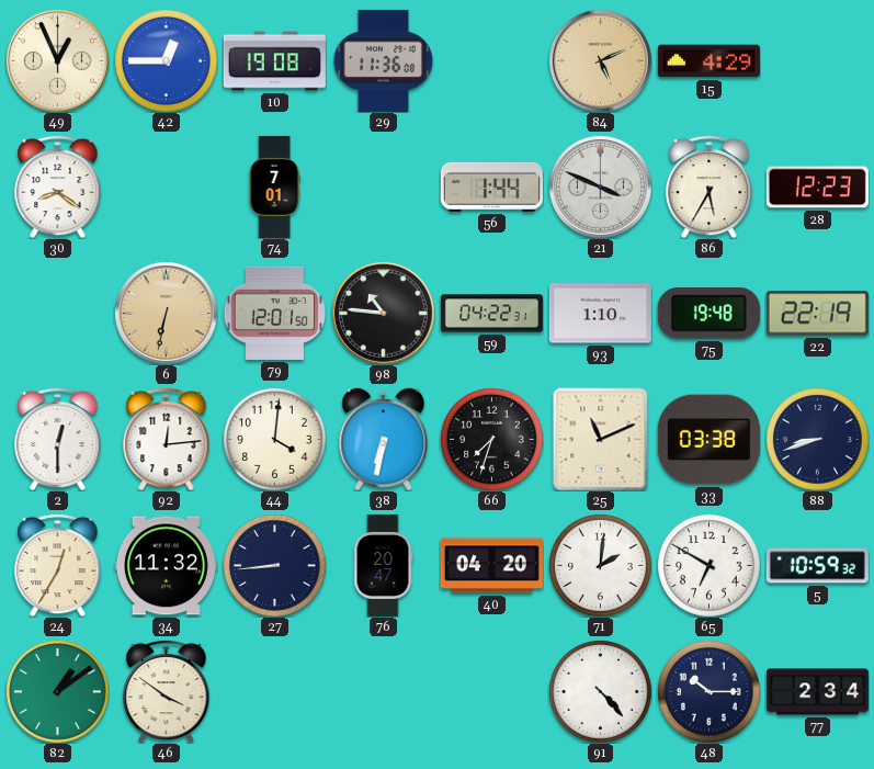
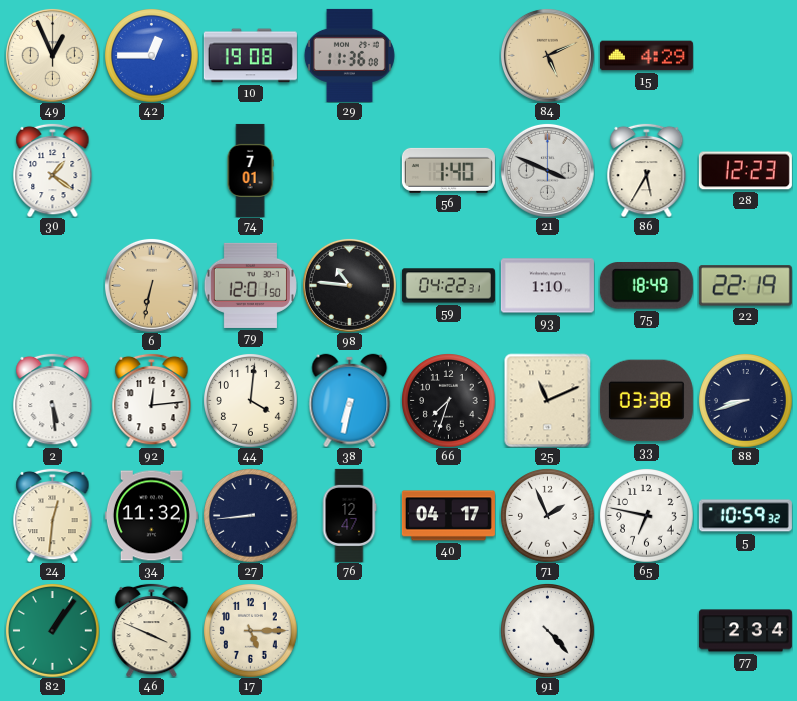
30: 8:21 -> 1:21
56: 1:44 -> 1:40
75: 19:48 -> 18:49
2: 12:30 -> 5:29
24: 12:35 -> 12:31
76: 20:47 -> 12:47
40: 04:20 -> 04:17
71: 2:01 -> 1:56
65: 6:50 -> 6:47
82: 1:09 -> 1:06
46: 3:51 -> 3:49
17: none -> 5:15
48: 10:15 -> none
